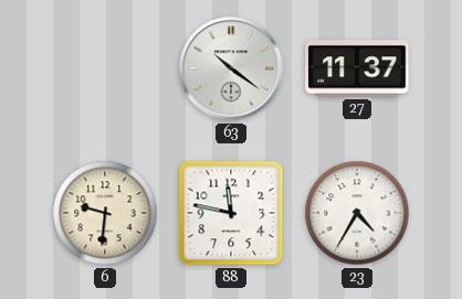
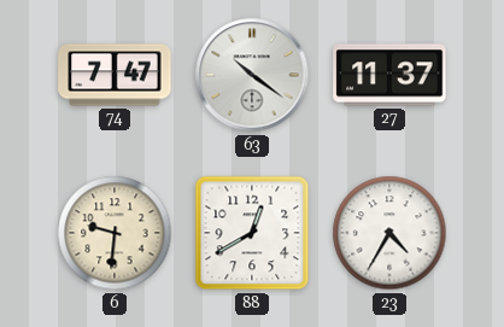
74: none -> 7:47
88: 11:47 -> 12:40
